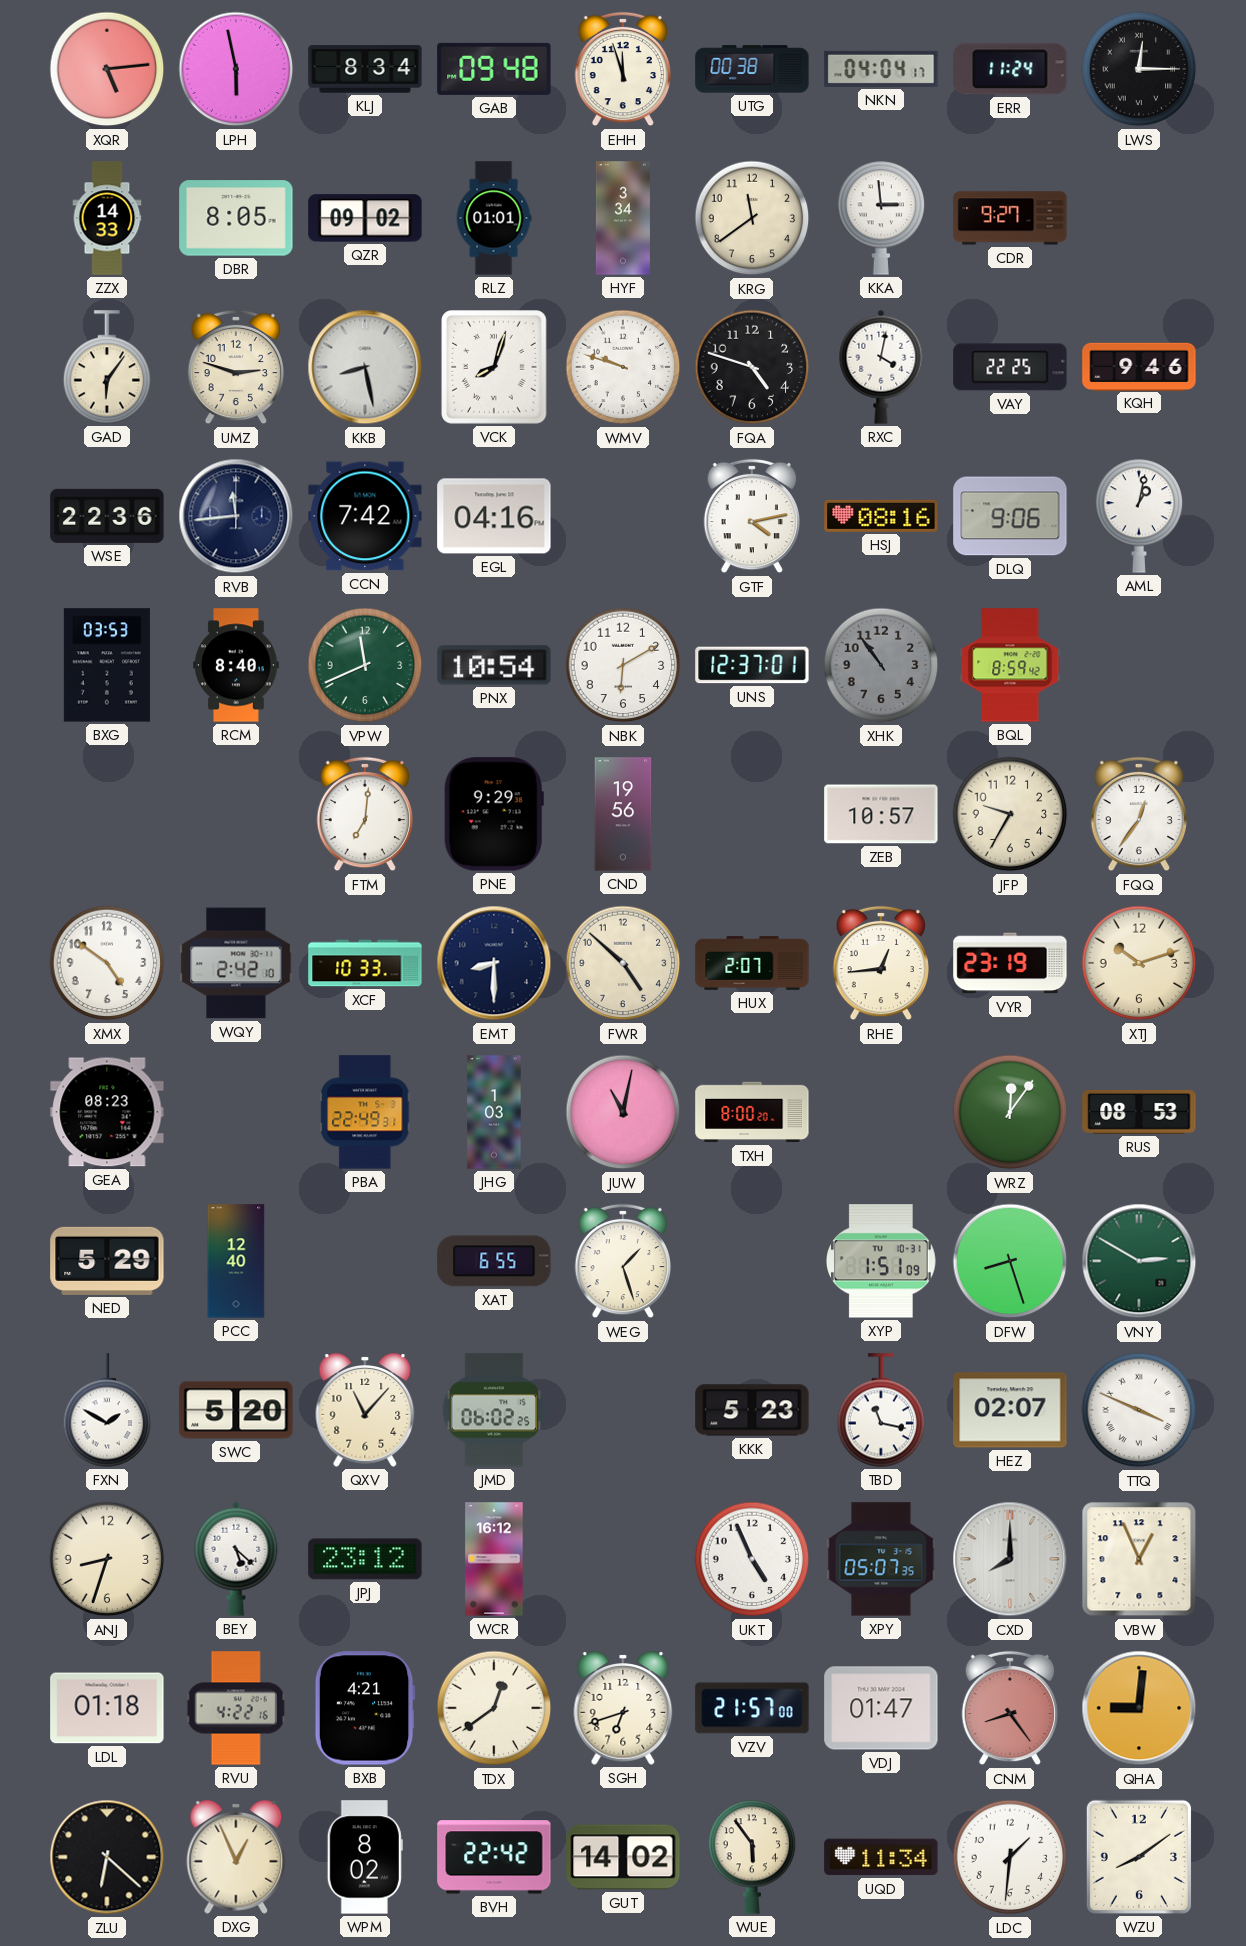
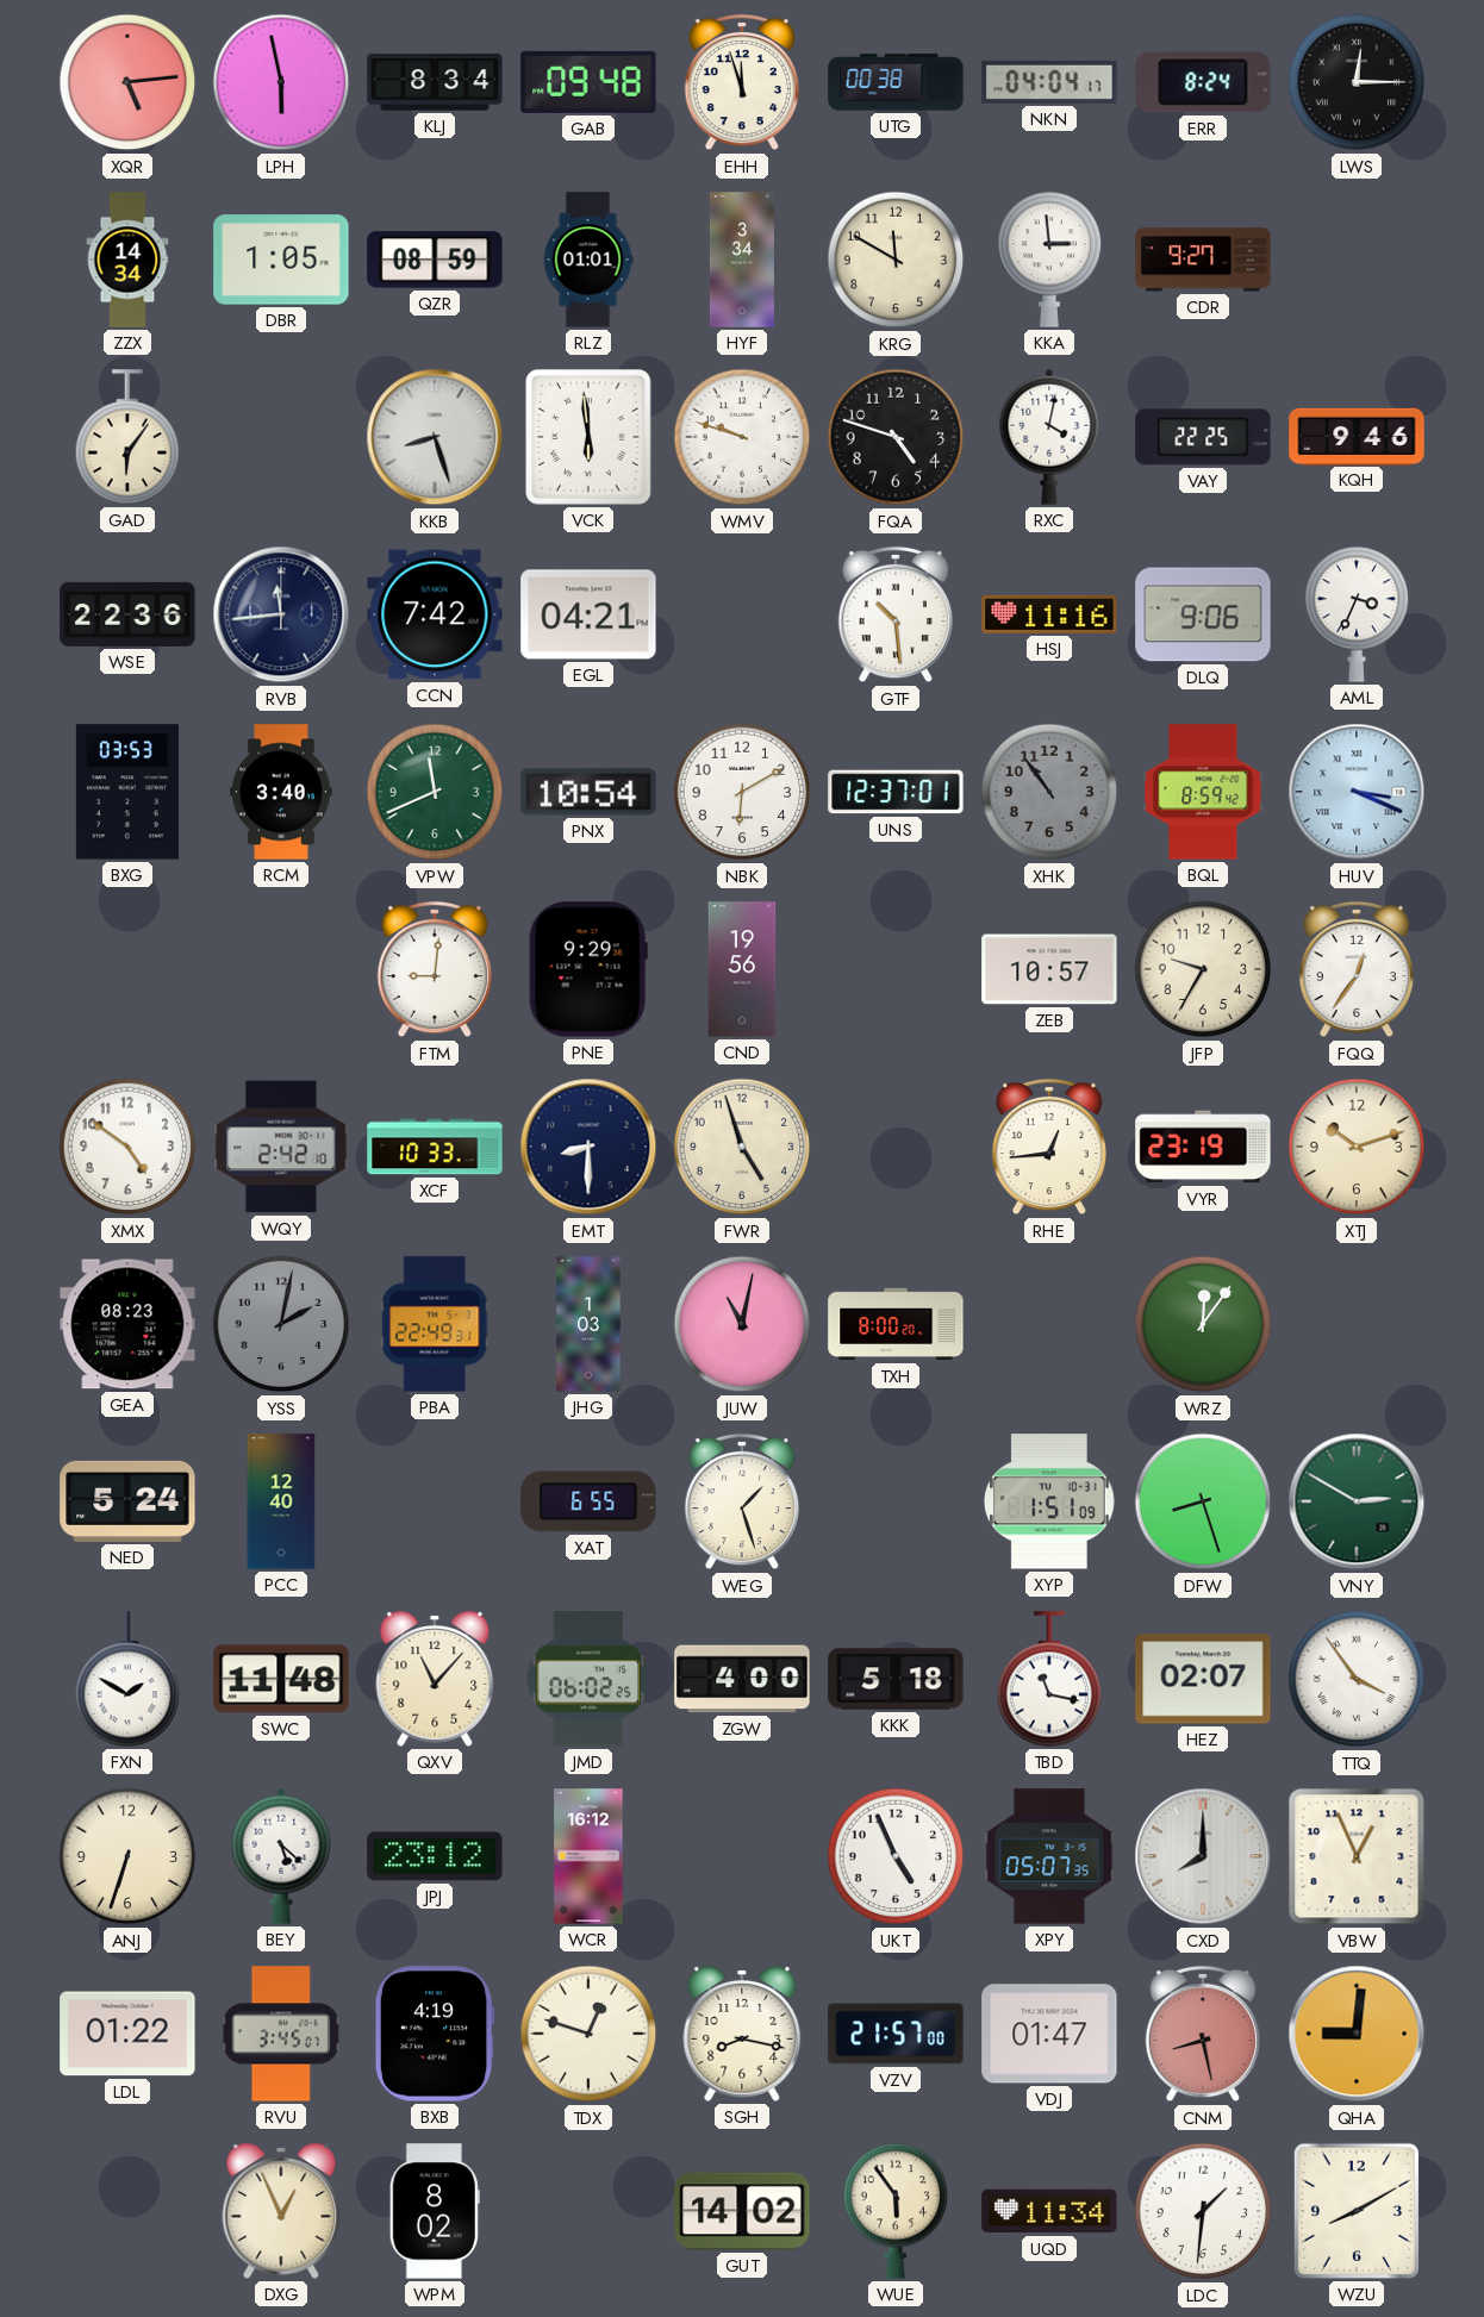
ERR: 11:24 -> 8:24
ZZX: 14:33 -> 14:34
DBR: 8:05 -> 1:05
QZR: 09:02 -> 08:59
KRG: 11:39 -> 11:50
UMZ: 2:48 -> none
KKB: 8:28 -> 8:27
VCK: 8:03 -> 5:59
EGL: 04:16 -> 04:21
GTF: 4:13 -> 10:29
HSJ: 08:16 -> 11:16
AML: 1:02 -> 3:34
RCM: 8:40 -> 3:40
HUV: none -> 3:19
FTM: 7:01 -> 9:01
FWR: 4:52 -> 4:57
HUX: 2:07 -> none
YSS: none -> 2:02
RUS: 08:53 -> none
NED: 5:29 -> 5:24
SWC: 5:20 -> 11:48
ZGW: none -> 4:00
KKK: 5:23 -> 5:18
TTQ: 3:49 -> 3:54
ANJ: 8:33 -> 6:33
LDL: 01:18 -> 01:22
RVU: 4:22 -> 3:45
BXB: 4:21 -> 4:19
TDX: 12:39 -> 12:48
SGH: 6:42 -> 8:17
CNM: 8:24 -> 8:28
ZLU: 6:22 -> none
BVH: 22:42 -> none
WZU: 8:09 -> 8:10
